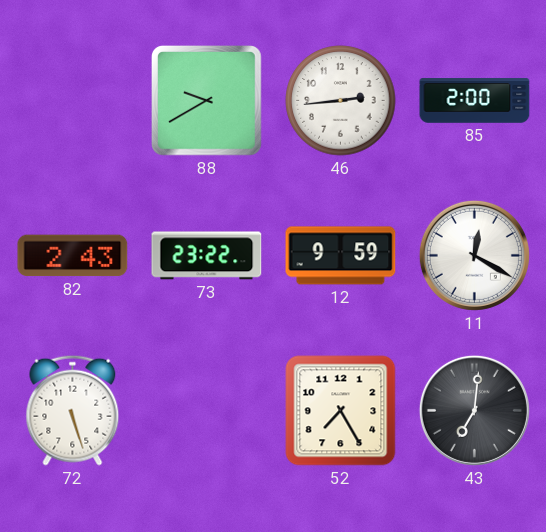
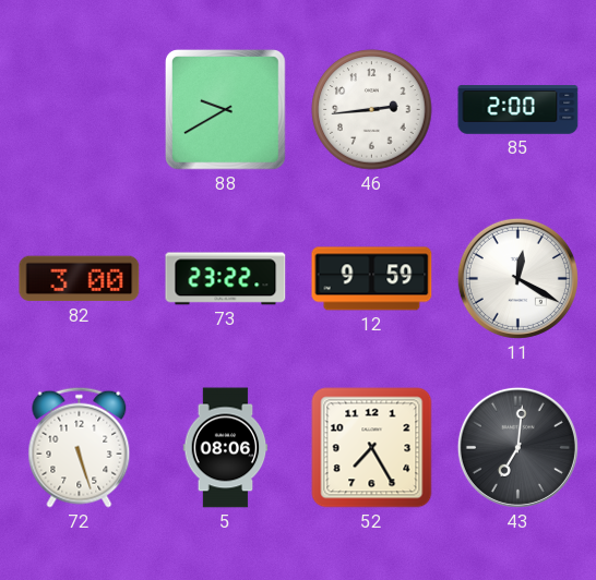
82: 2:43 -> 3:00
5: none -> 08:06
